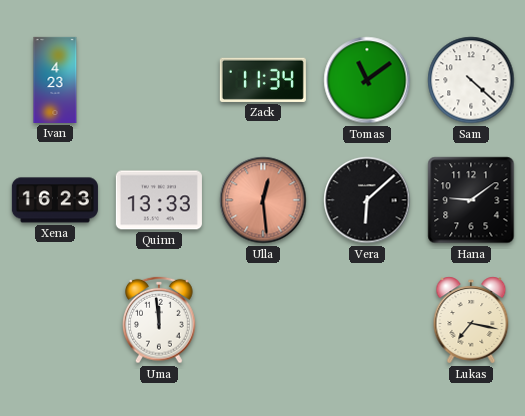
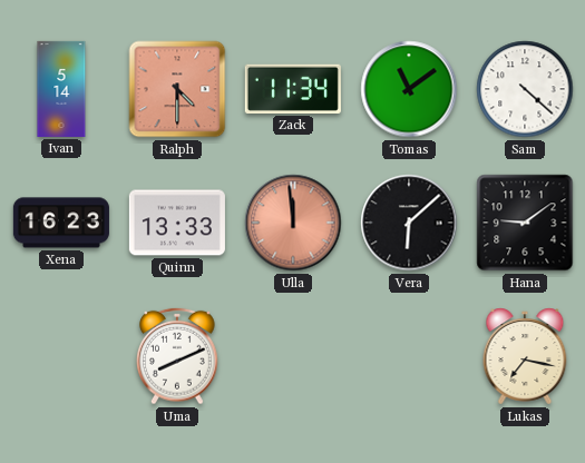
Ivan: 4:23 -> 5:14
Ralph: none -> 4:30
Ulla: 12:29 -> 11:59
Uma: 11:59 -> 8:11
